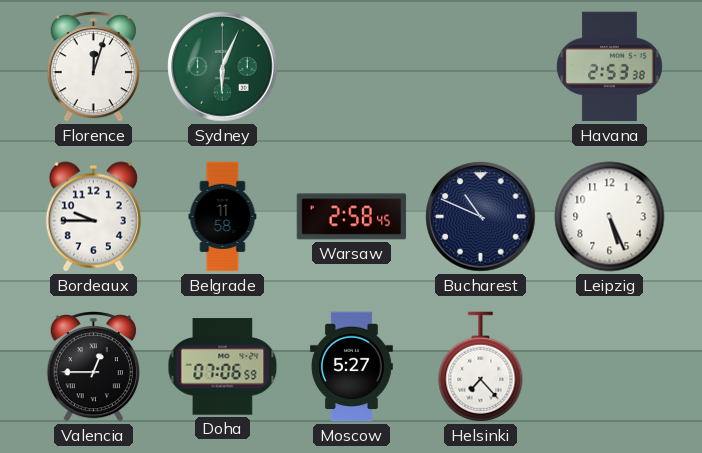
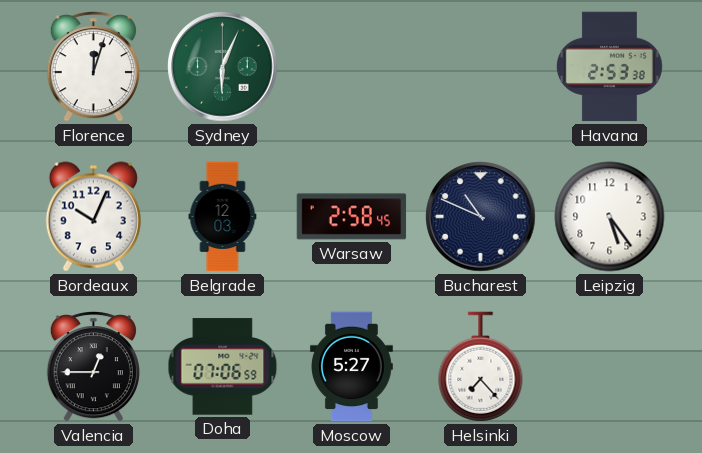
Bordeaux: 9:45 -> 10:04
Belgrade: 11:58 -> 12:03
Leipzig: 5:26 -> 5:24
